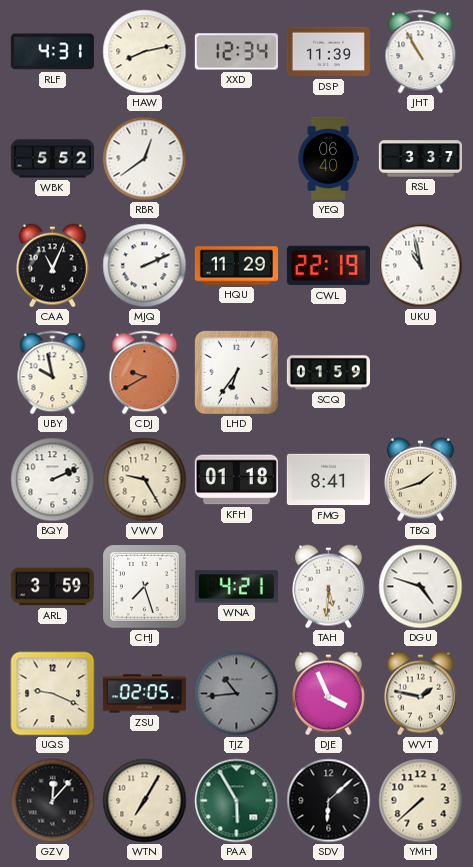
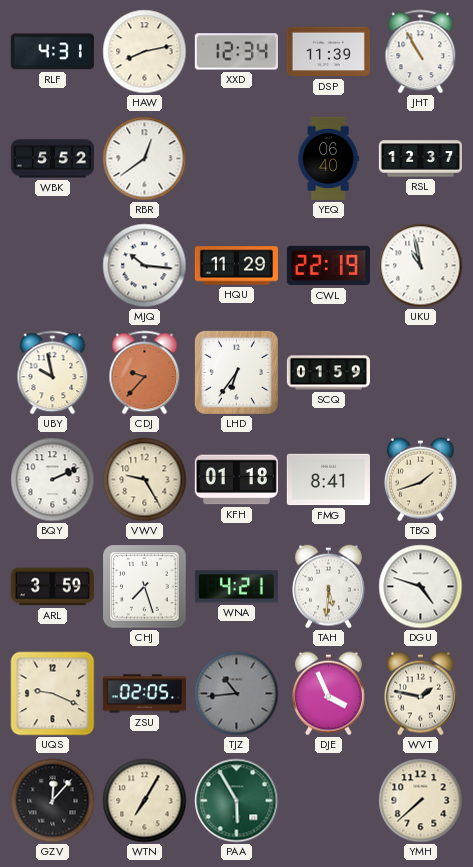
RSL: 3:37 -> 12:37
CAA: 11:04 -> none
MJQ: 2:11 -> 10:16
CDJ: 9:40 -> 9:37
SDV: 6:08 -> none
